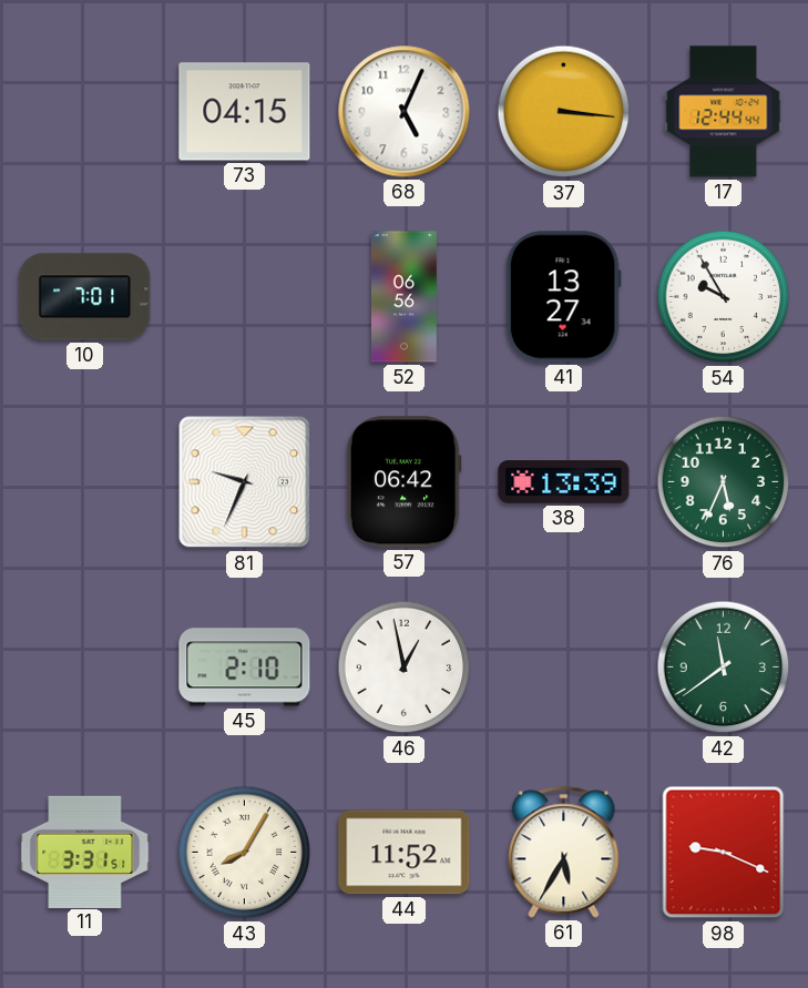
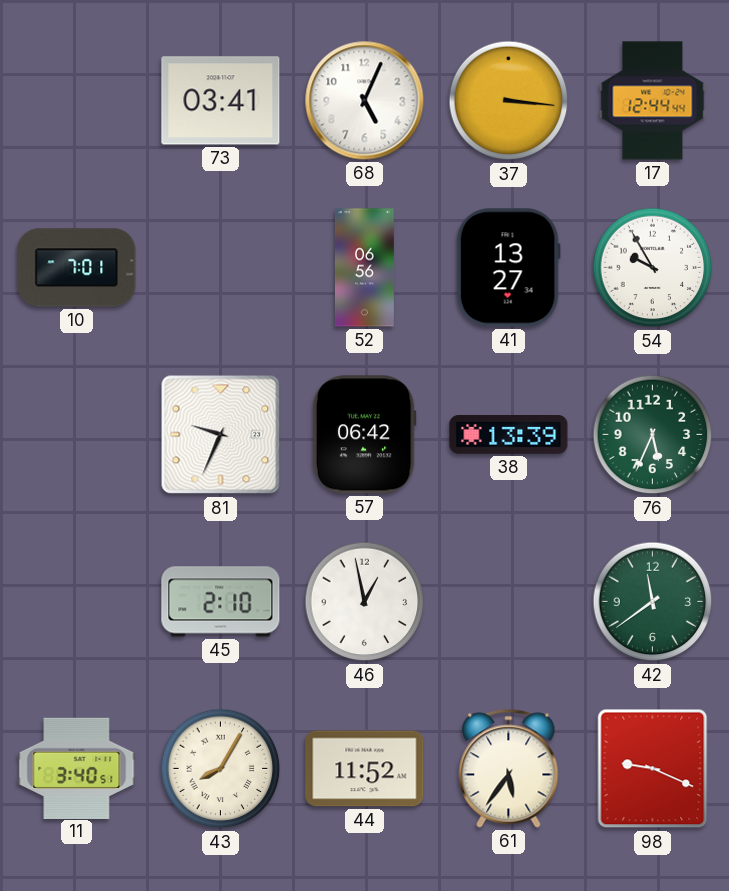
73: 04:15 -> 03:41
11: 3:31 -> 3:40
61: 5:35 -> 5:36
